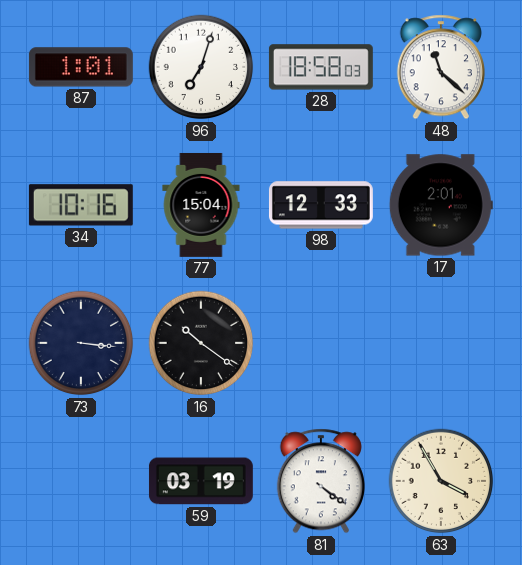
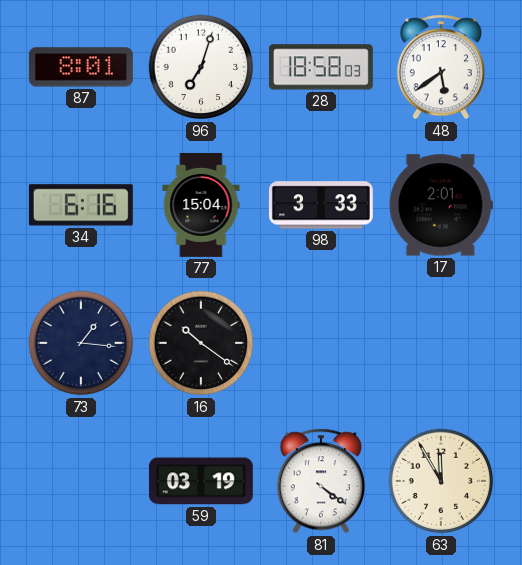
87: 1:01 -> 8:01
48: 11:22 -> 5:39
34: 10:16 -> 6:16
98: 12:33 -> 3:33
73: 3:16 -> 1:16
63: 3:55 -> 11:55
